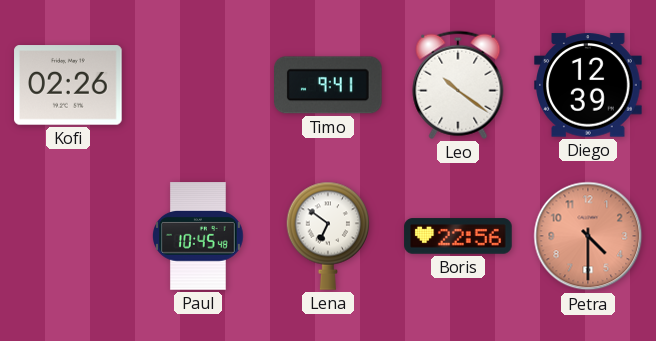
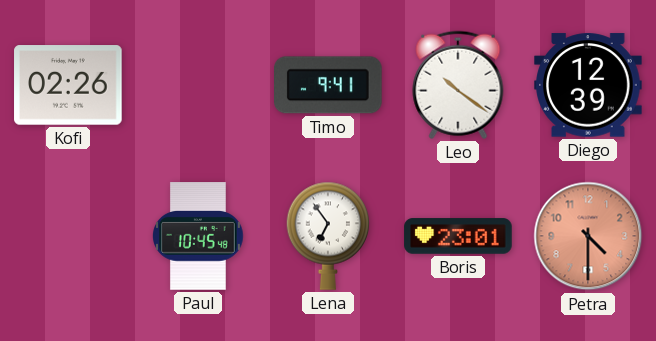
Lena: 6:51 -> 6:54
Boris: 22:56 -> 23:01
